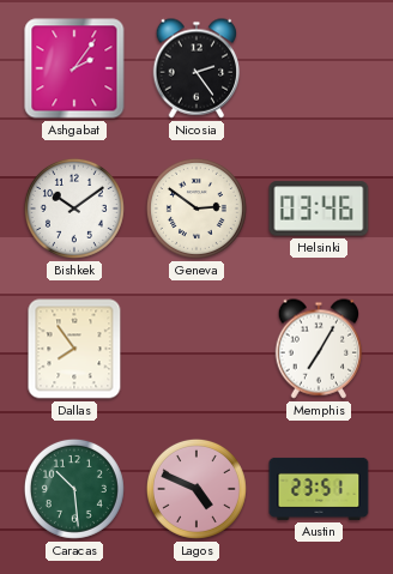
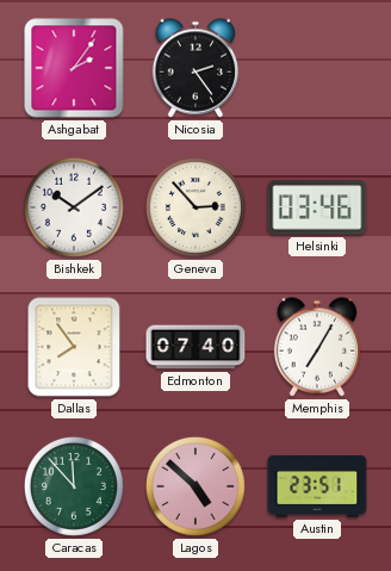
Geneva: 2:51 -> 2:53
Edmonton: none -> 07:40
Caracas: 10:29 -> 11:53
Lagos: 4:49 -> 4:52
